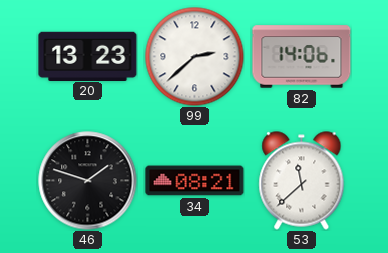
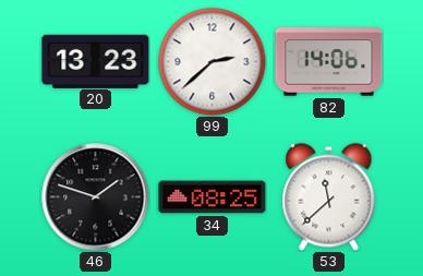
34: 08:21 -> 08:25
